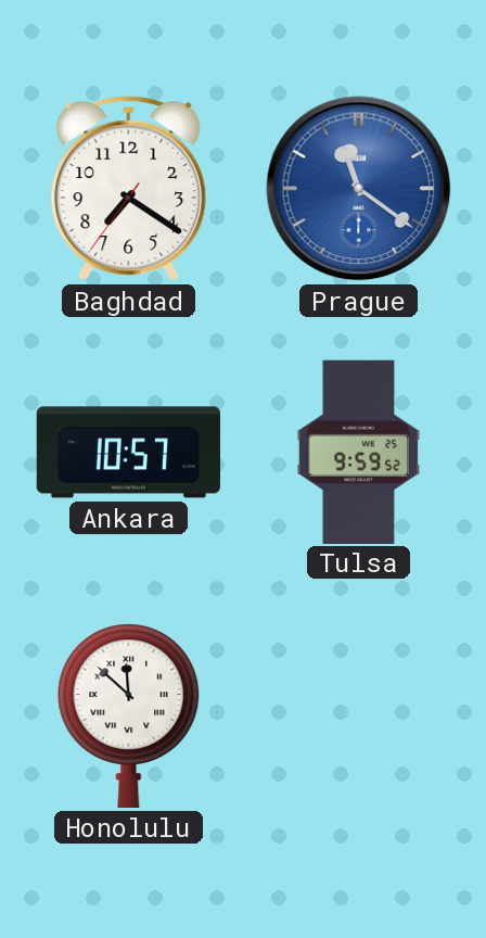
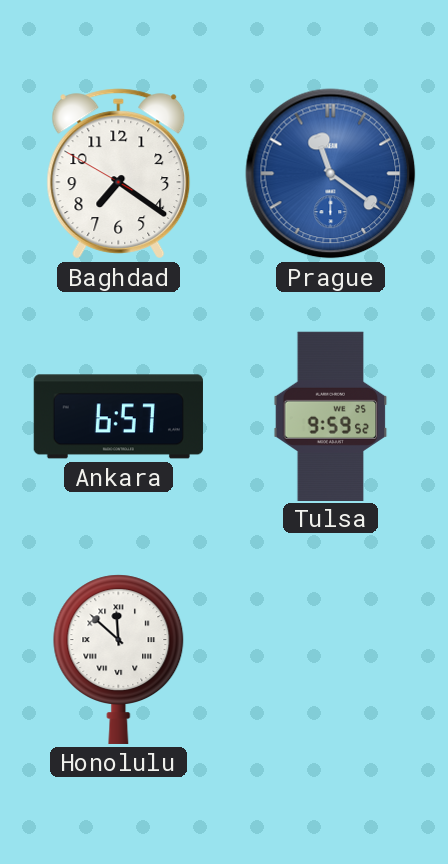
Baghdad: 7:20:36 -> 7:20:50
Ankara: 10:57 -> 6:57
